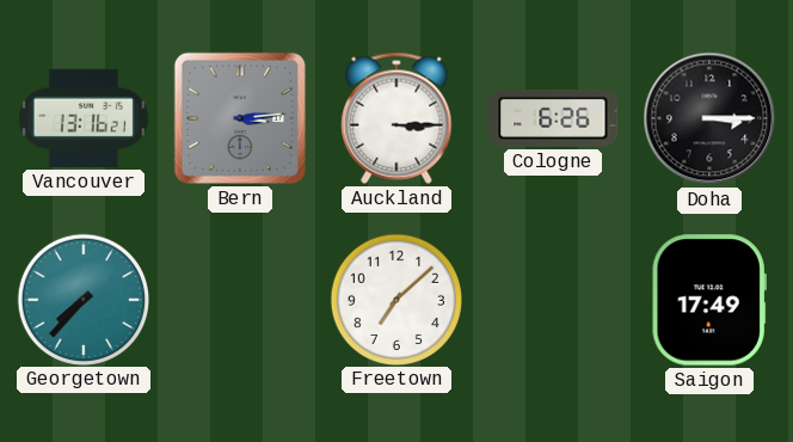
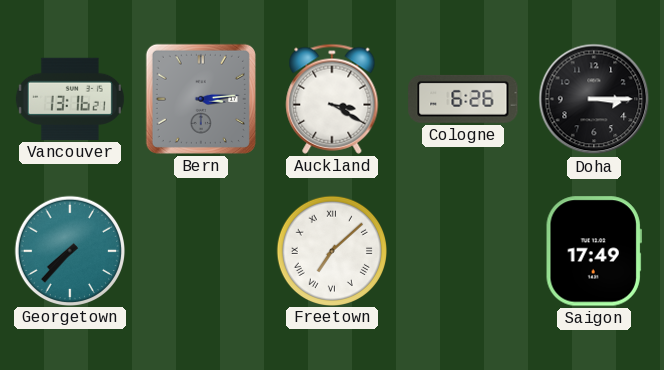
Auckland: 3:15 -> 3:20
Freetown numerals: Arabic -> Roman
